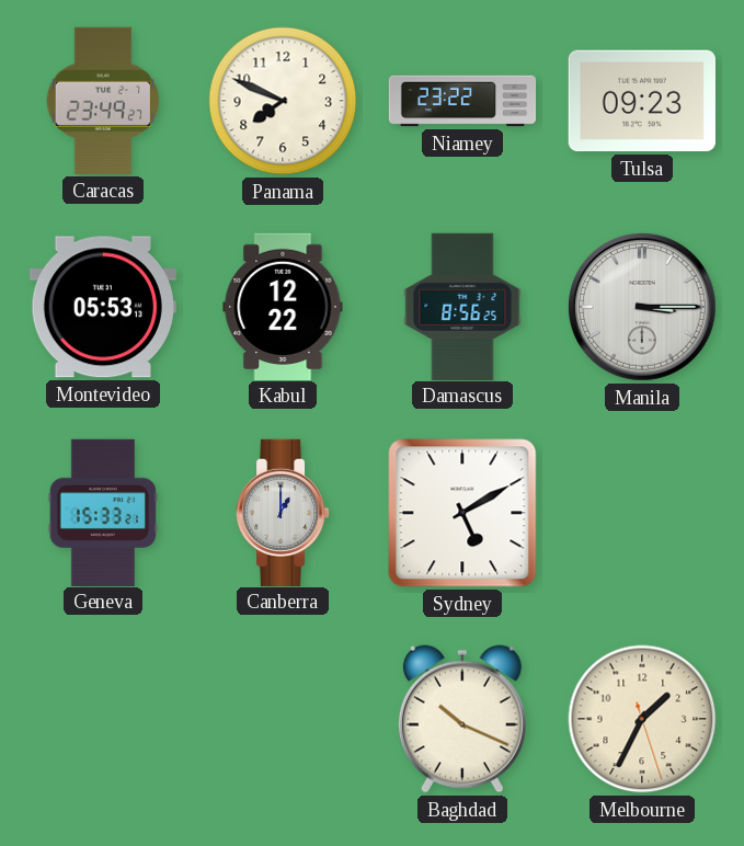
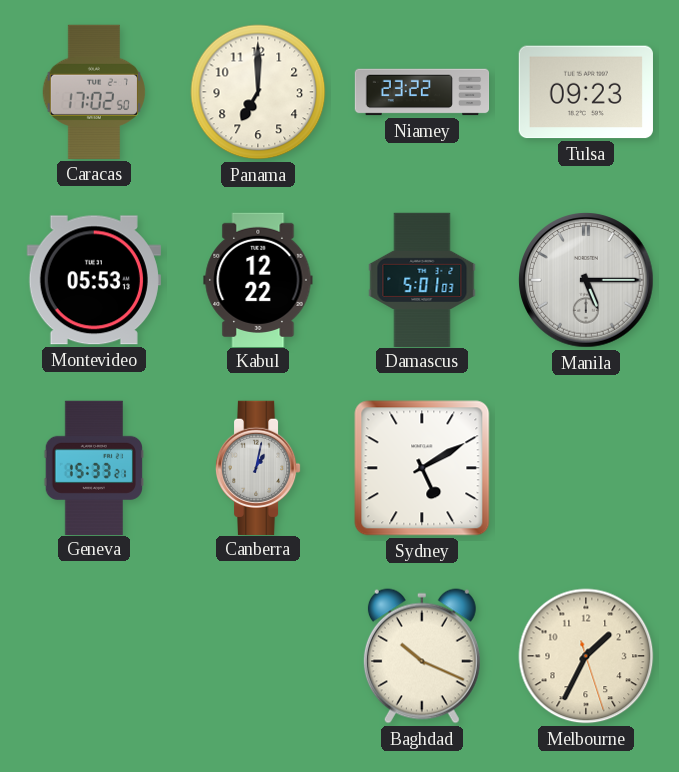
Caracas: 23:49 -> 17:02
Panama: 7:49 -> 7:00
Damascus: 8:56 -> 5:01
Manila: 3:15 -> 5:15
Canberra: 1:00 -> 1:02
